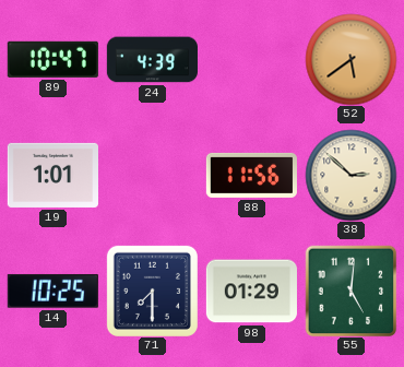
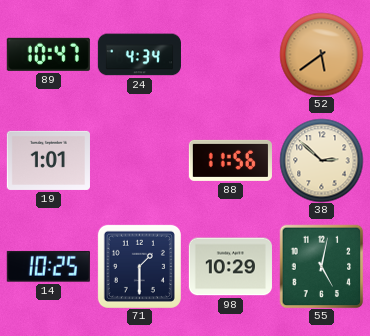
24: 4:39 -> 4:34
71: 7:30 -> 1:30
98: 01:29 -> 10:29
55: 5:01 -> 5:02
